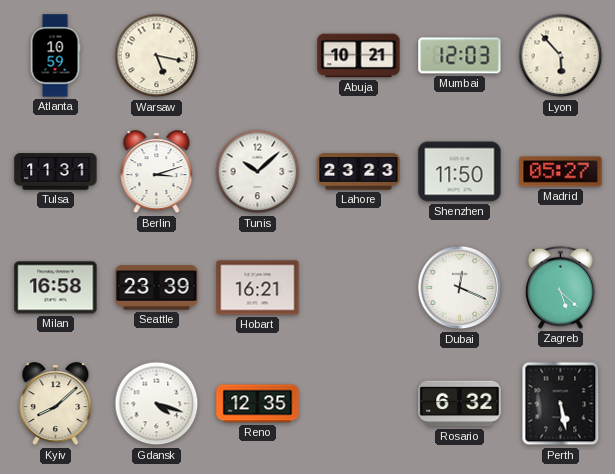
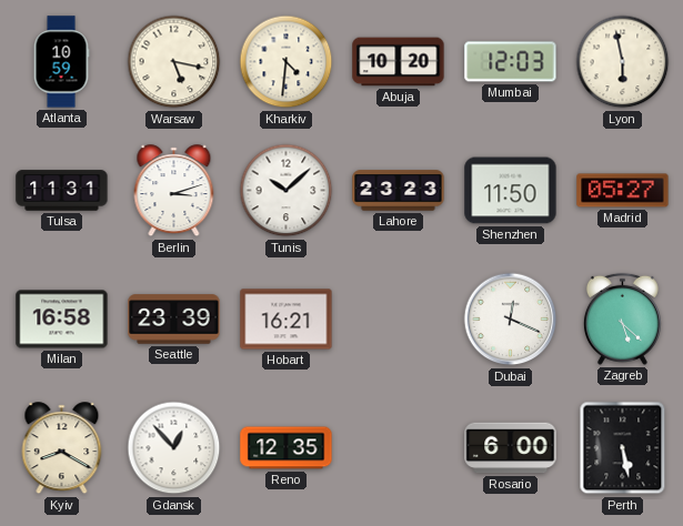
Kharkiv: none -> 4:31
Abuja: 10:21 -> 10:20
Lyon: 5:53 -> 5:58
Kyiv: 8:08 -> 8:20
Gdansk: 4:18 -> 12:53
Rosario: 6:32 -> 6:00
